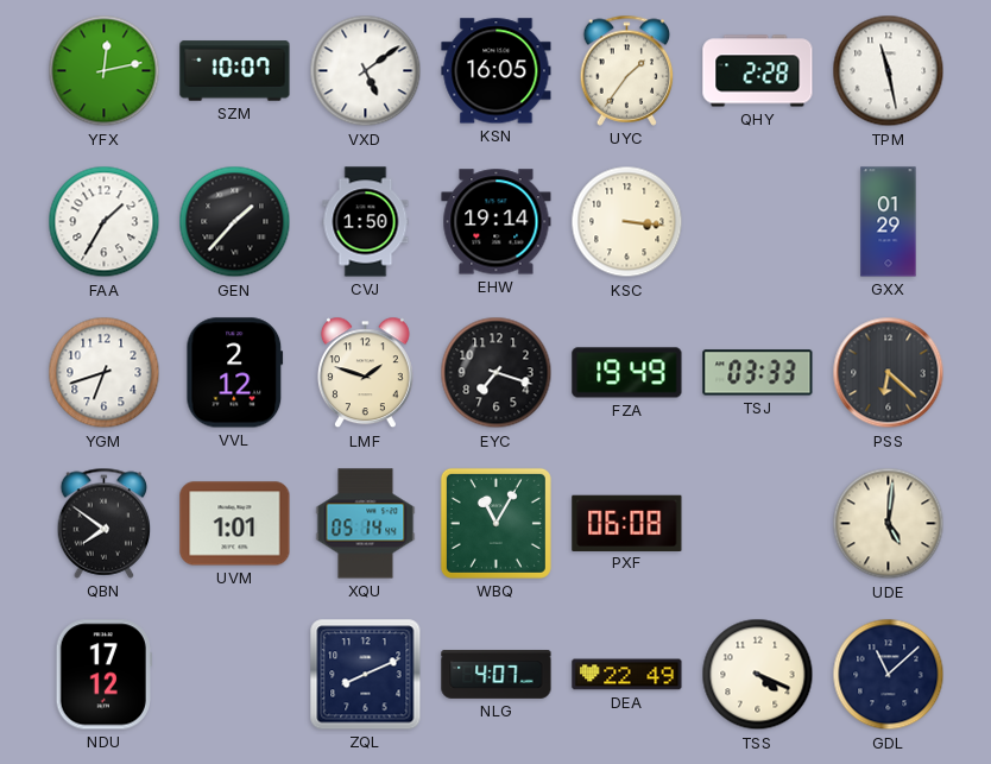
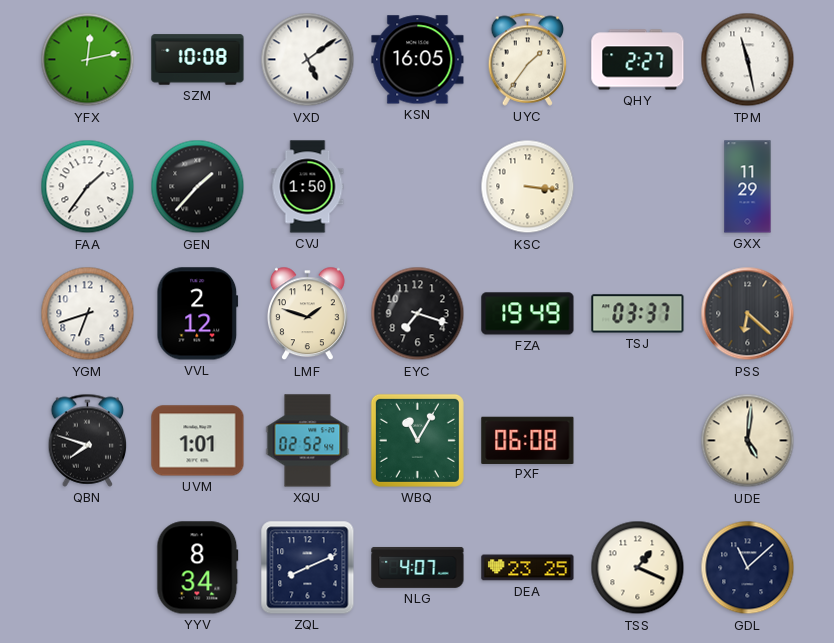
SZM: 10:07 -> 10:08
QHY: 2:28 -> 2:27
FAA: 1:35 -> 1:36
EHW: 19:14 -> none
GXX: 01:29 -> 11:29
TSJ: 03:33 -> 03:37
QBN: 7:51 -> 7:48
XQU: 05:14 -> 02:52
NDU: 17:12 -> none
YYV: none -> 8:34
DEA: 22:49 -> 23:25
TSS: 4:19 -> 1:19
